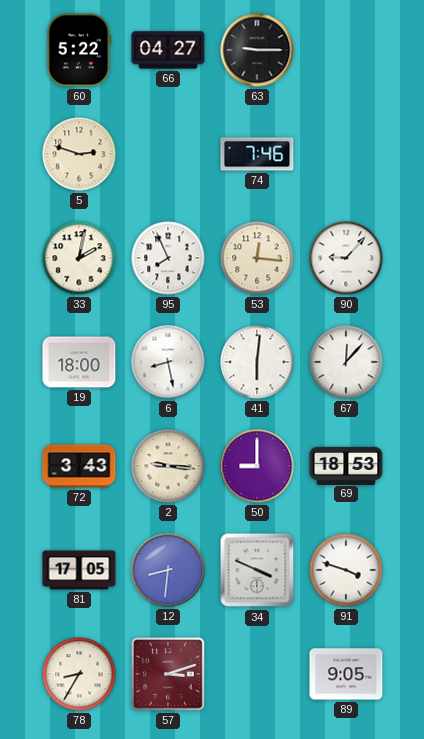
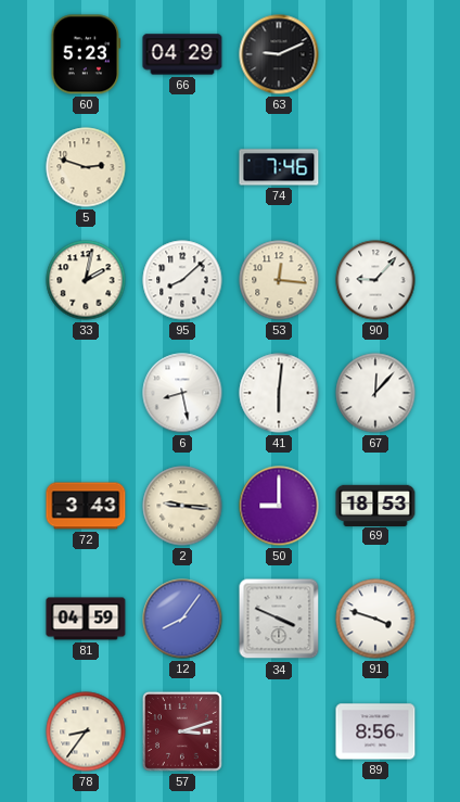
60: 5:22 -> 5:23
66: 04:27 -> 04:29
63: 9:15 -> 9:11
95: 7:56 -> 8:08
19: 18:00 -> none
81: 17:05 -> 04:59
12: 8:31 -> 8:06
78: 8:35 -> 8:36
89: 9:05 -> 8:56
